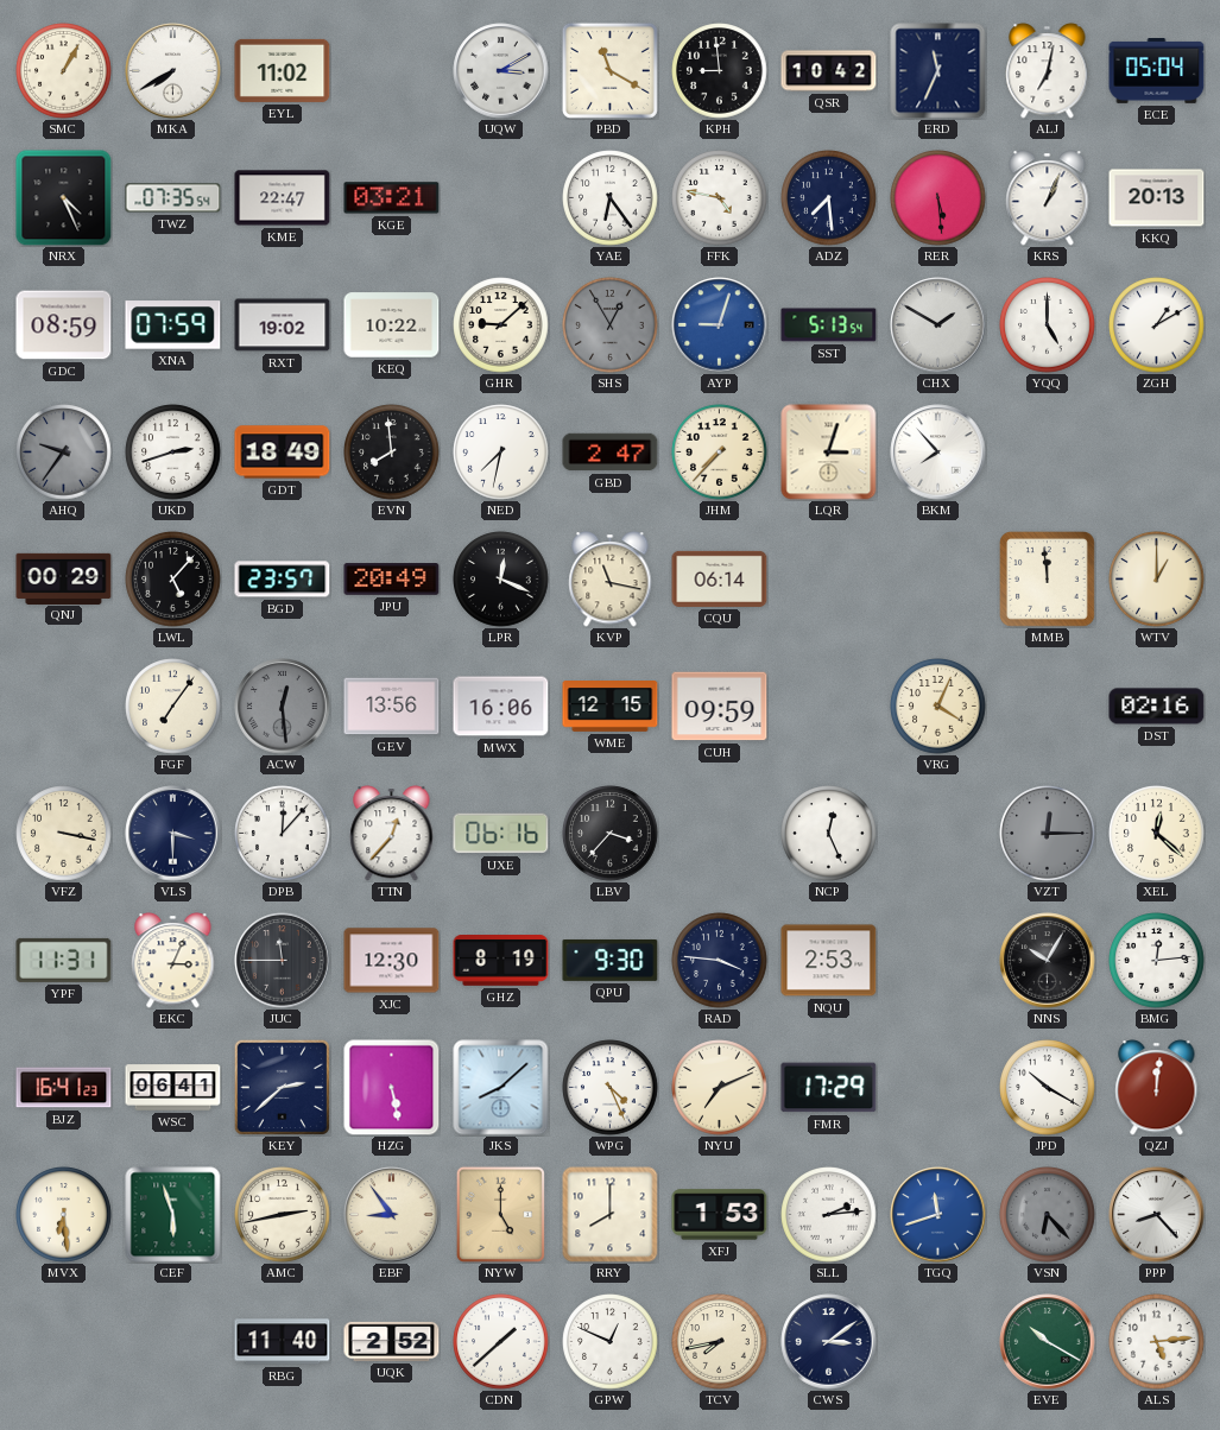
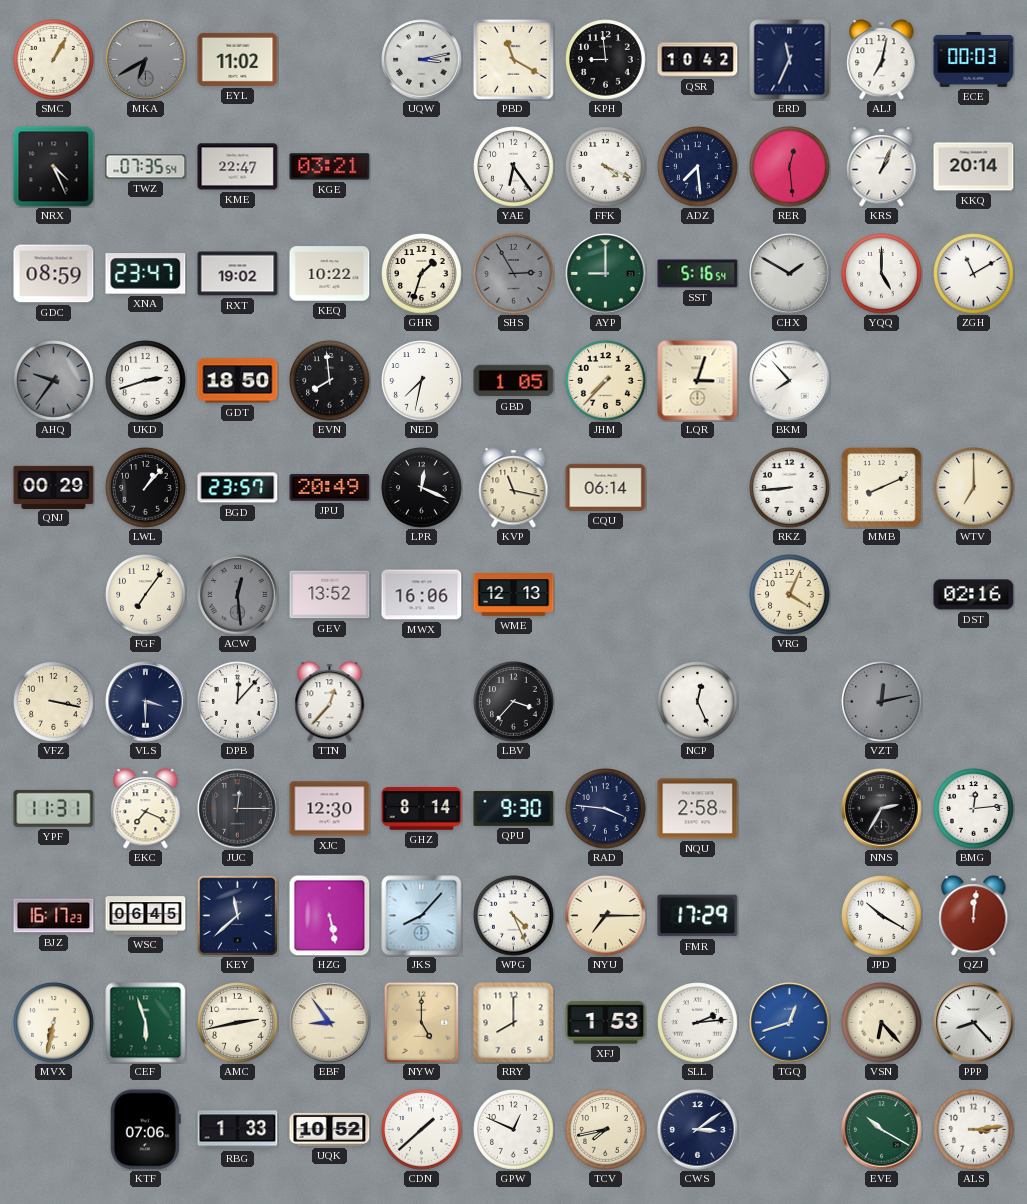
MKA: 7:40 -> 6:40
MKA dial: white -> grey
UQW: 3:10 -> 3:13
ECE: 05:04 -> 00:03
FFK: 4:47 -> 4:19
RER: 5:29 -> 12:29
KKQ: 20:13 -> 20:14
XNA: 07:59 -> 23:47
GHR: 9:08 -> 1:33
SHS: 12:55 -> 2:55
AYP: 9:03 -> 9:00
AYP dial: blue -> green
SST: 5:13 -> 5:16
ZGH: 1:10 -> 11:10
GDT: 18:49 -> 18:50
GBD: 2:47 -> 1:05
LWL: 5:07 -> 1:07
RKZ: none -> 8:44
MMB: 11:59 -> 8:11
WTV: 1:00 -> 7:00
GEV: 13:56 -> 13:52
WME: 12:15 -> 12:13
CUH: 09:59 -> none
UXE: 06:16 -> none
VZT: 12:15 -> 12:13
XEL: 12:22 -> none
EKC: 3:04 -> 7:19
JUC: 11:45 -> 12:15
GHZ: 8:19 -> 8:14
NQU: 2:53 -> 2:58
NNS: 10:05 -> 2:35
BJZ: 16:41 -> 16:17
WSC: 06:41 -> 06:45
KEY: 2:38 -> 11:38
JKS: 8:08 -> 8:07
NYU: 7:11 -> 7:15
MVX: 6:29 -> 6:32
TGQ: 11:42 -> 12:42
VSN dial: grey -> cream
KTF: none -> 07:06
RBG: 11:40 -> 1:33
UQK: 2:52 -> 10:52
ALS: 5:14 -> 3:14
